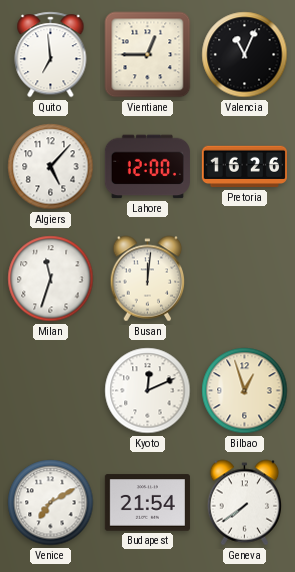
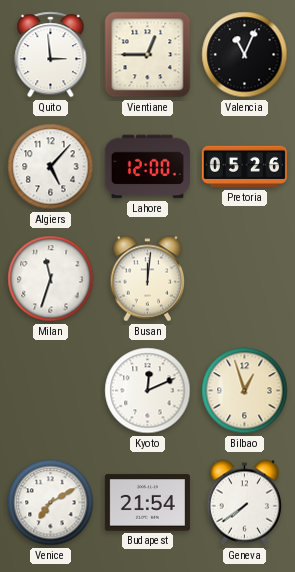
Quito: 6:59 -> 2:59
Pretoria: 16:26 -> 05:26
